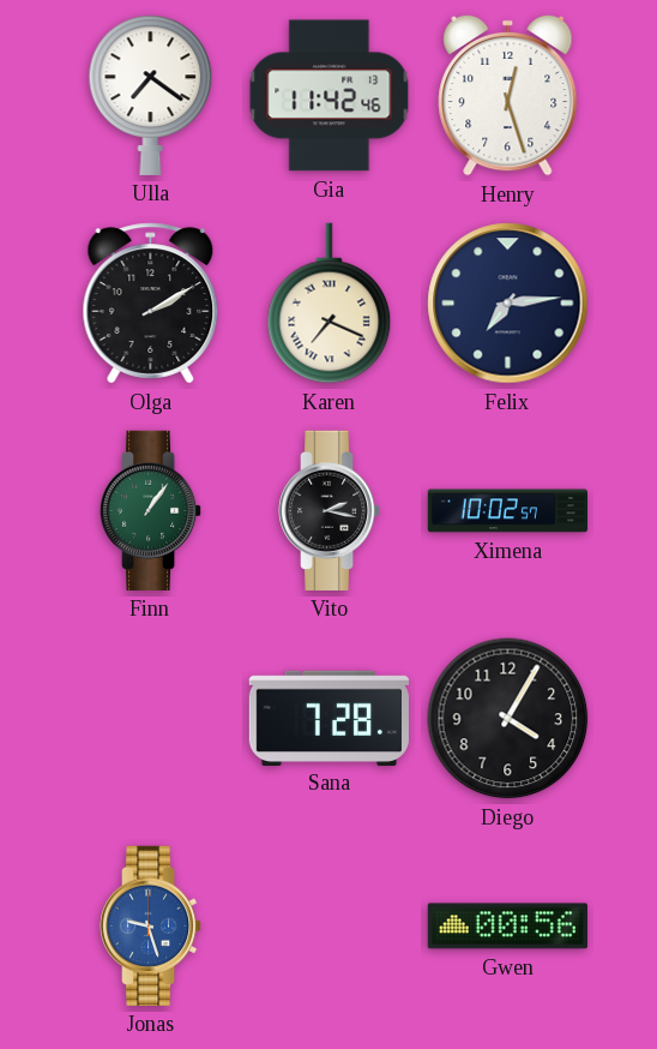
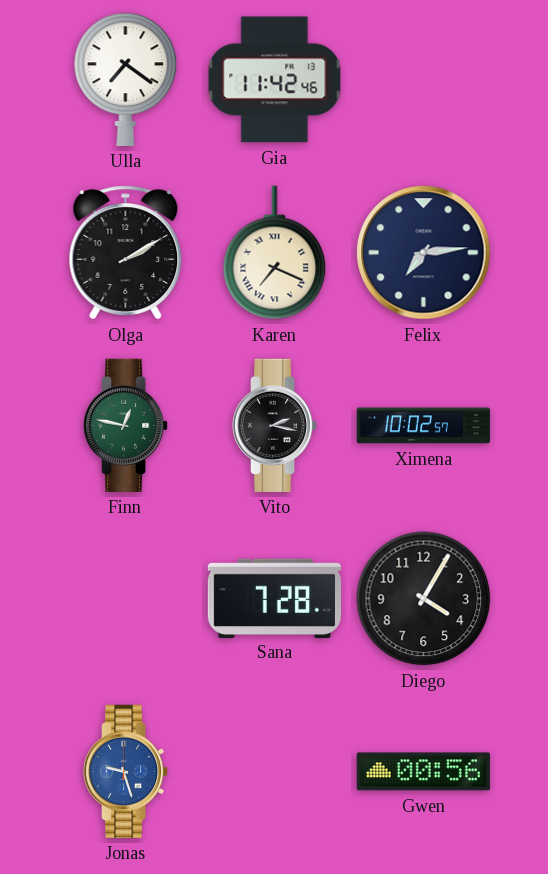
Henry: 12:27 -> none
Finn: 1:06 -> 12:47
